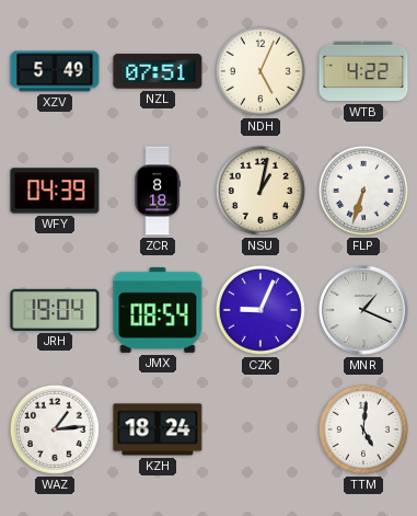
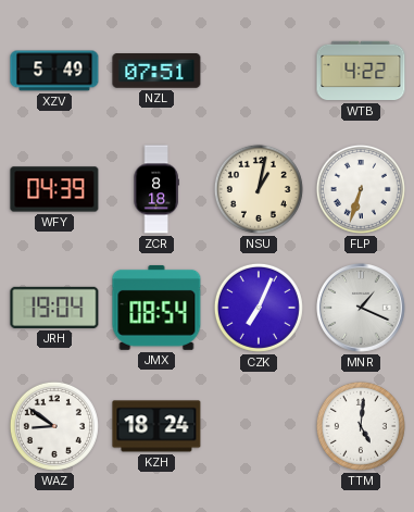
NDH: 5:04 -> none
CZK: 9:04 -> 7:04
WAZ: 1:14 -> 8:51
